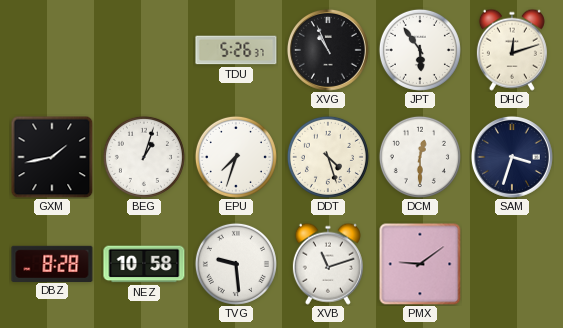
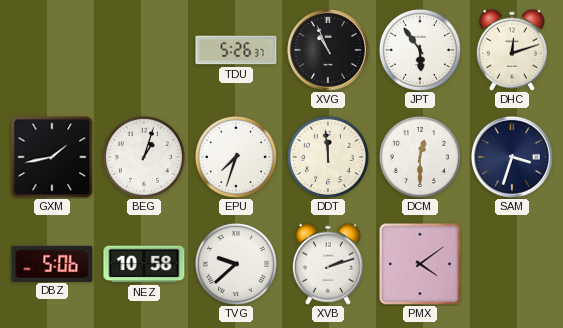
DDT: 4:27 -> 11:59
DBZ: 8:28 -> 5:06
TVG: 9:29 -> 9:38
XVB: 11:12 -> 2:12
PMX: 9:09 -> 4:09
